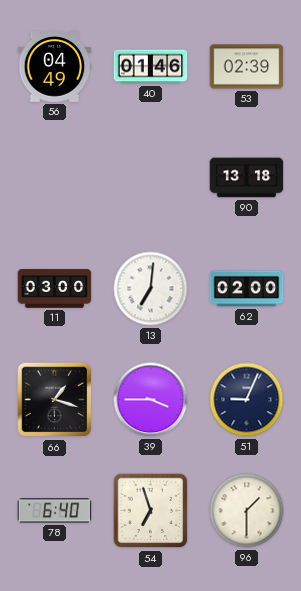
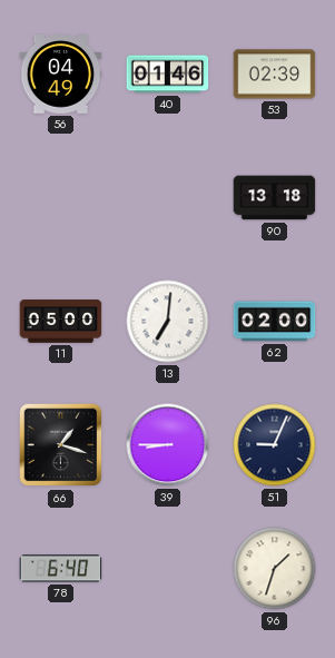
11: 03:00 -> 05:00
39: 3:45 -> 8:45
54: 6:57 -> none
96: 1:30 -> 1:33
